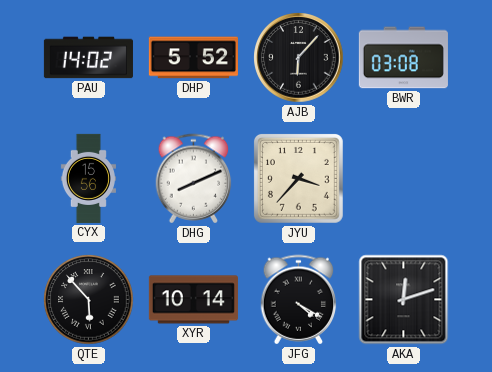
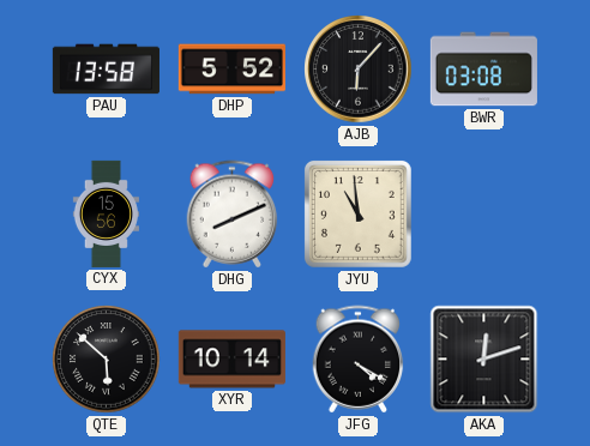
PAU: 14:02 -> 13:58
JYU: 3:37 -> 10:59
QTE: 5:53 -> 5:52
